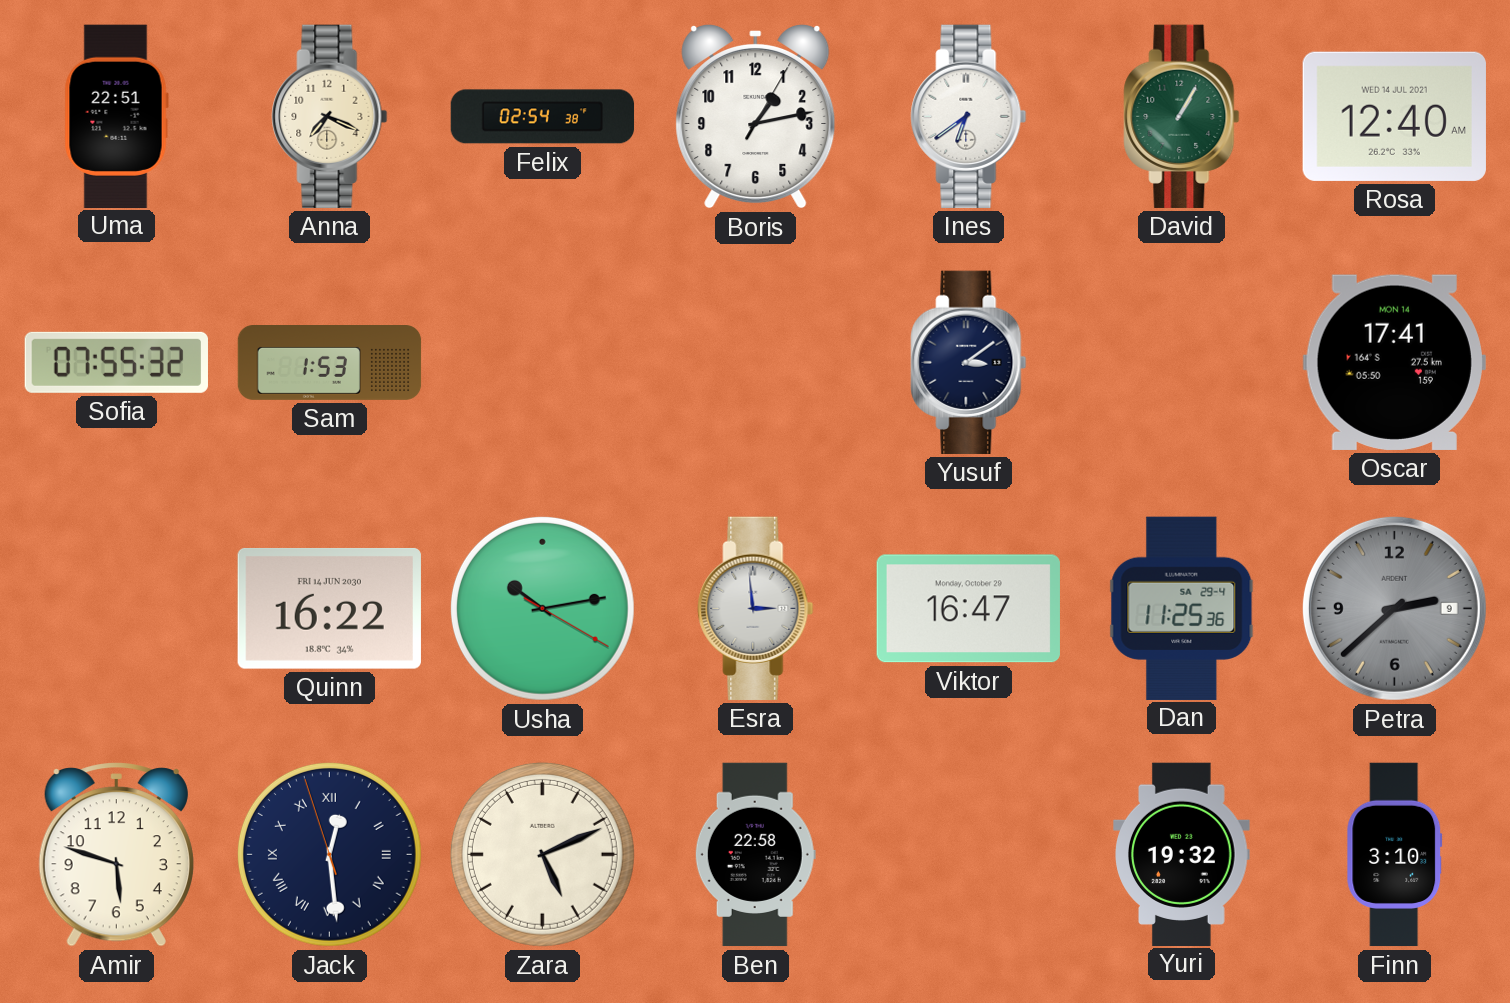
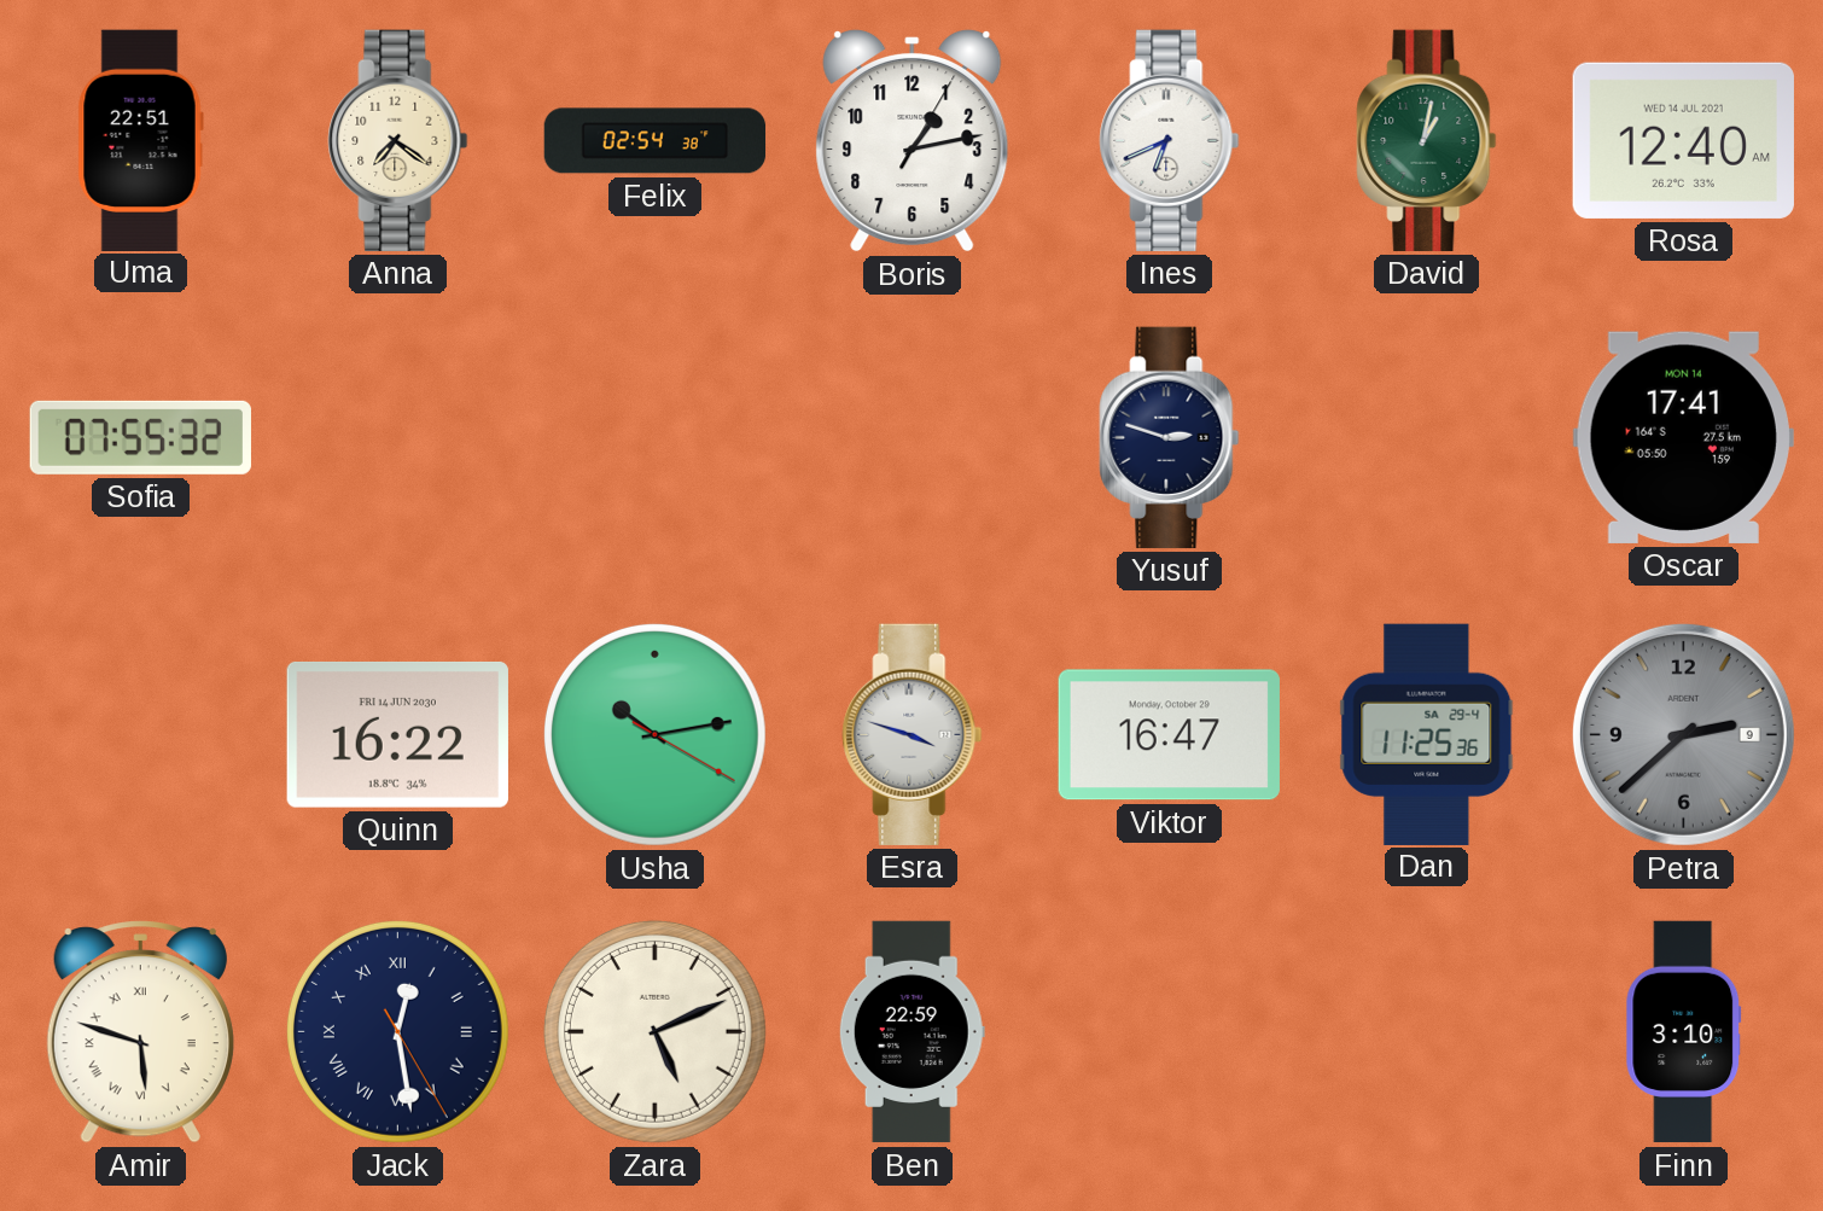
Anna: 7:19 -> 7:21
Ines: 6:39 -> 6:41
David: 1:05 -> 1:02
Sam: 1:53 -> none
Yusuf: 3:09 -> 2:48
Esra: 2:59 -> 3:48
Amir numerals: Arabic -> Roman
Jack: 12:28:57 -> 12:28:25
Ben: 22:58 -> 22:59
Yuri: 19:32 -> none
